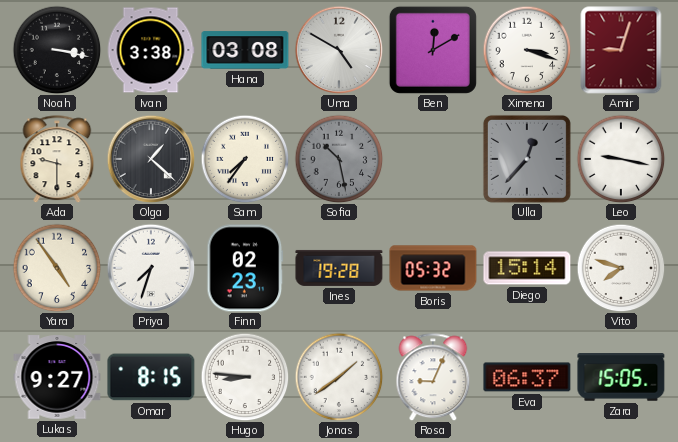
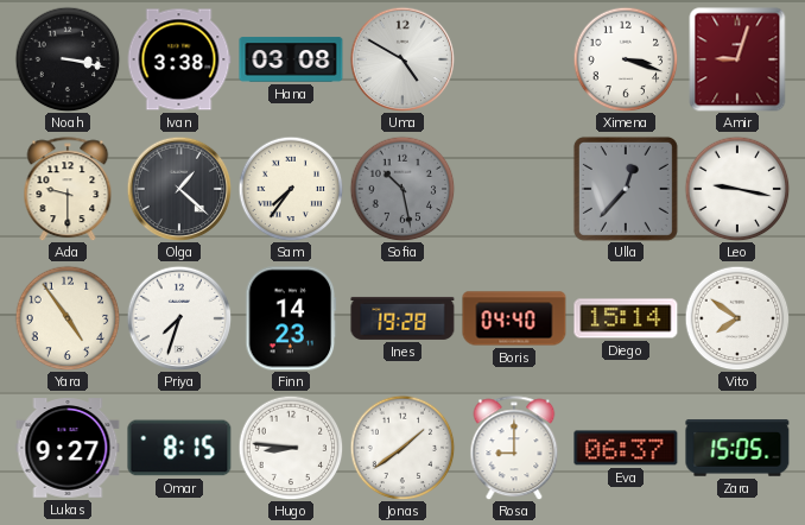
Ben: 12:10 -> none
Finn: 02:23 -> 14:23
Boris: 05:32 -> 04:40
Vito: 7:48 -> 7:51
Rosa: 9:04 -> 9:00
